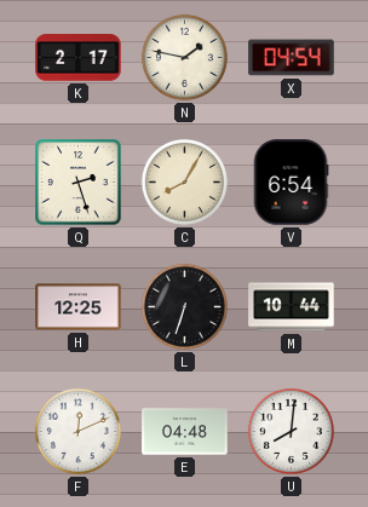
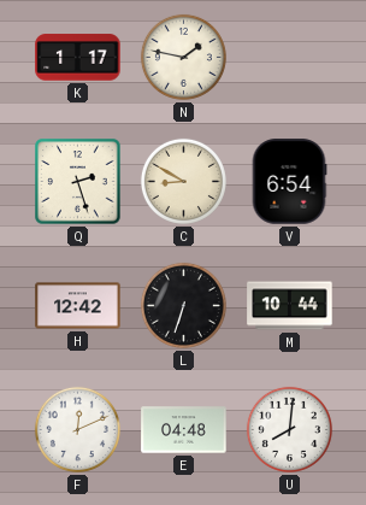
K: 2:17 -> 1:17
X: 04:54 -> none
C: 8:05 -> 8:50
H: 12:25 -> 12:42
